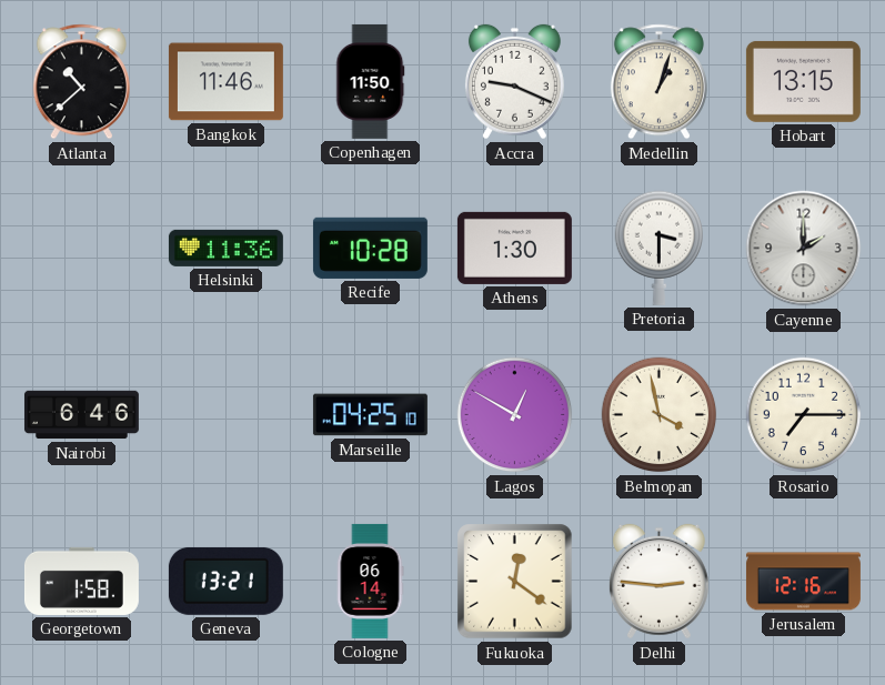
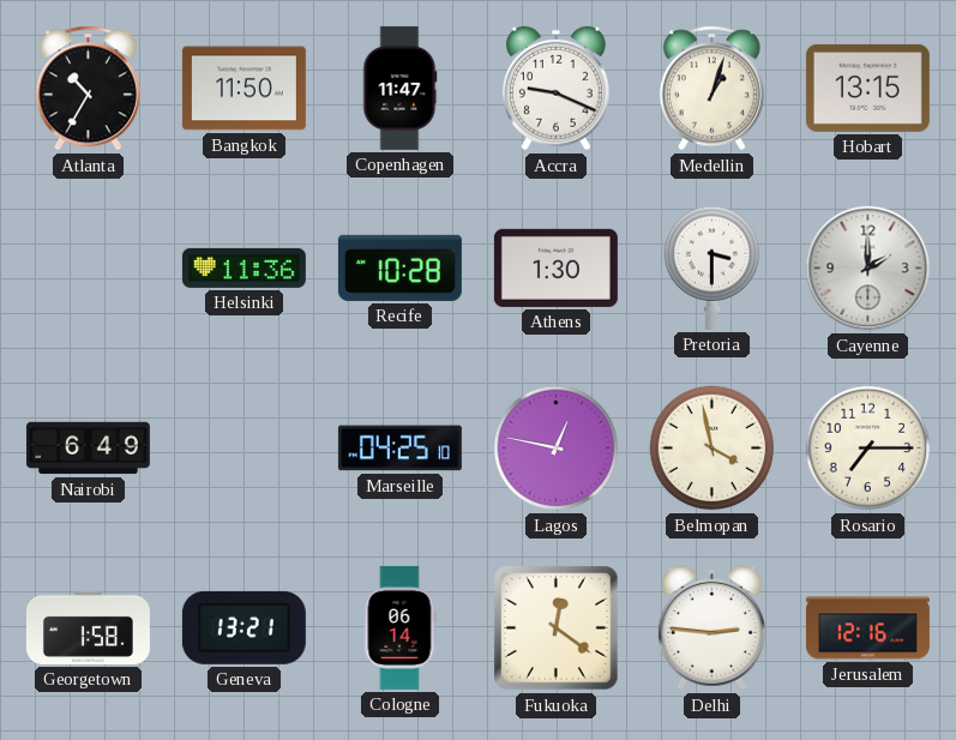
Atlanta: 10:38 -> 10:35
Bangkok: 11:46 -> 11:50
Copenhagen: 11:50 -> 11:47
Nairobi: 6:46 -> 6:49
Lagos: 12:50 -> 12:47
